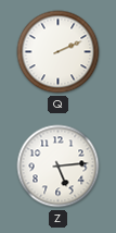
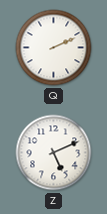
Z: 5:14 -> 5:11
